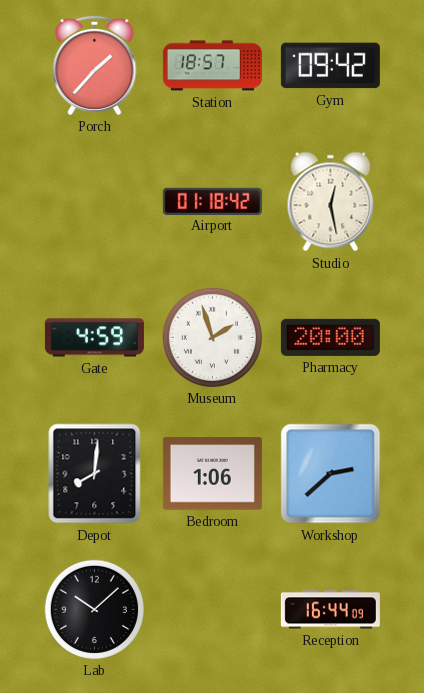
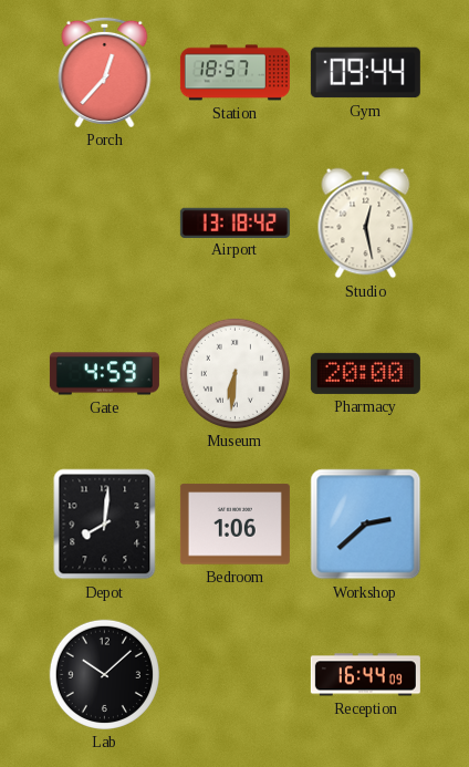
Porch: 1:37 -> 12:37
Gym: 09:42 -> 09:44
Airport: 01:18 -> 13:18
Museum: 1:57 -> 6:31
